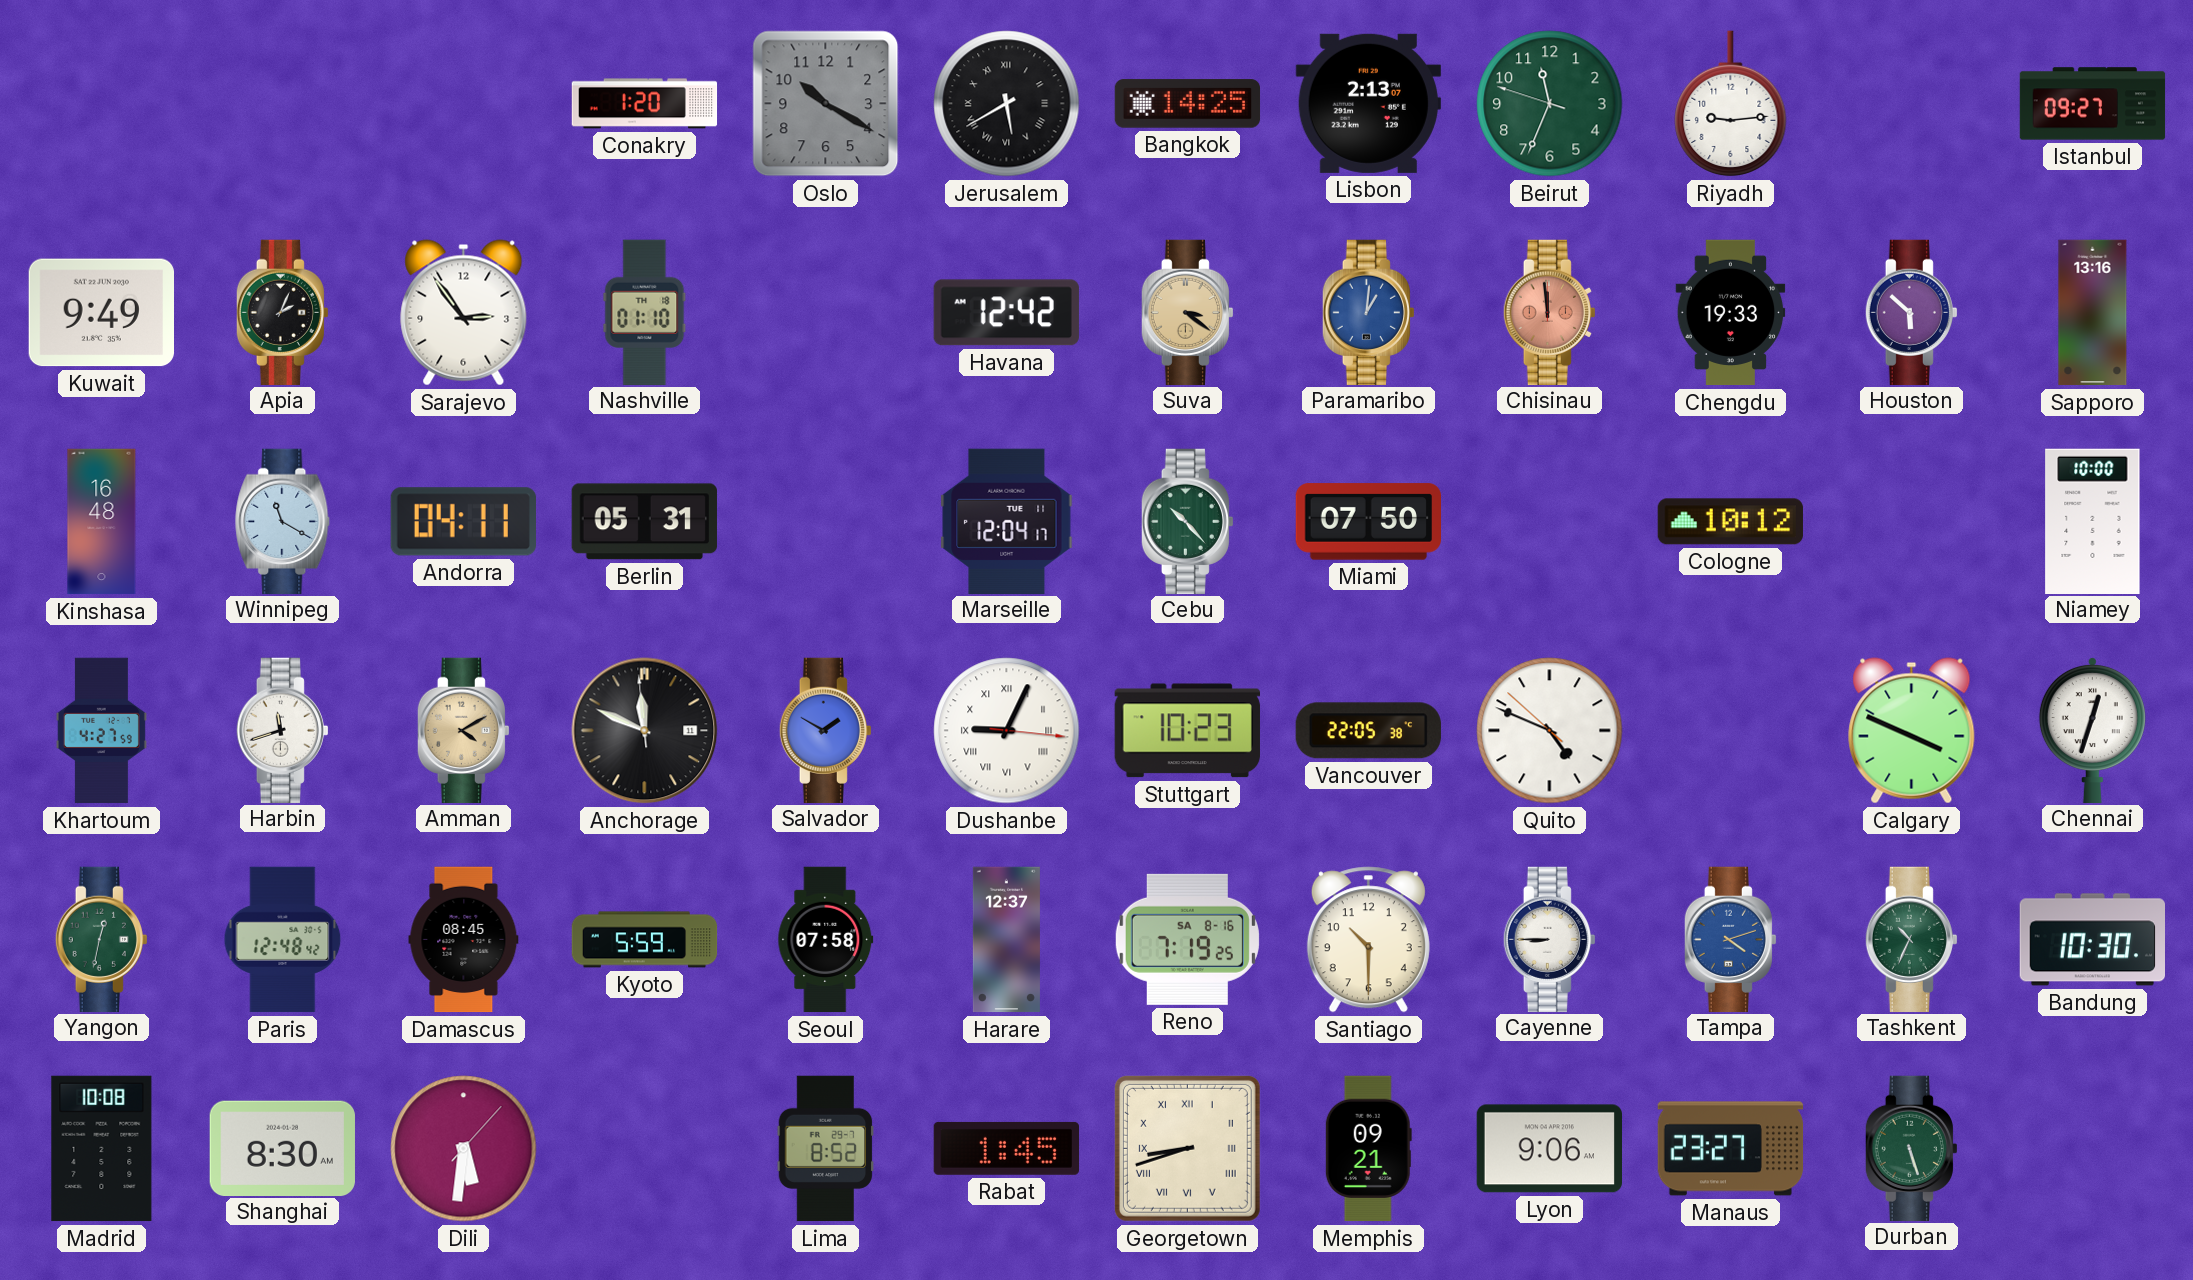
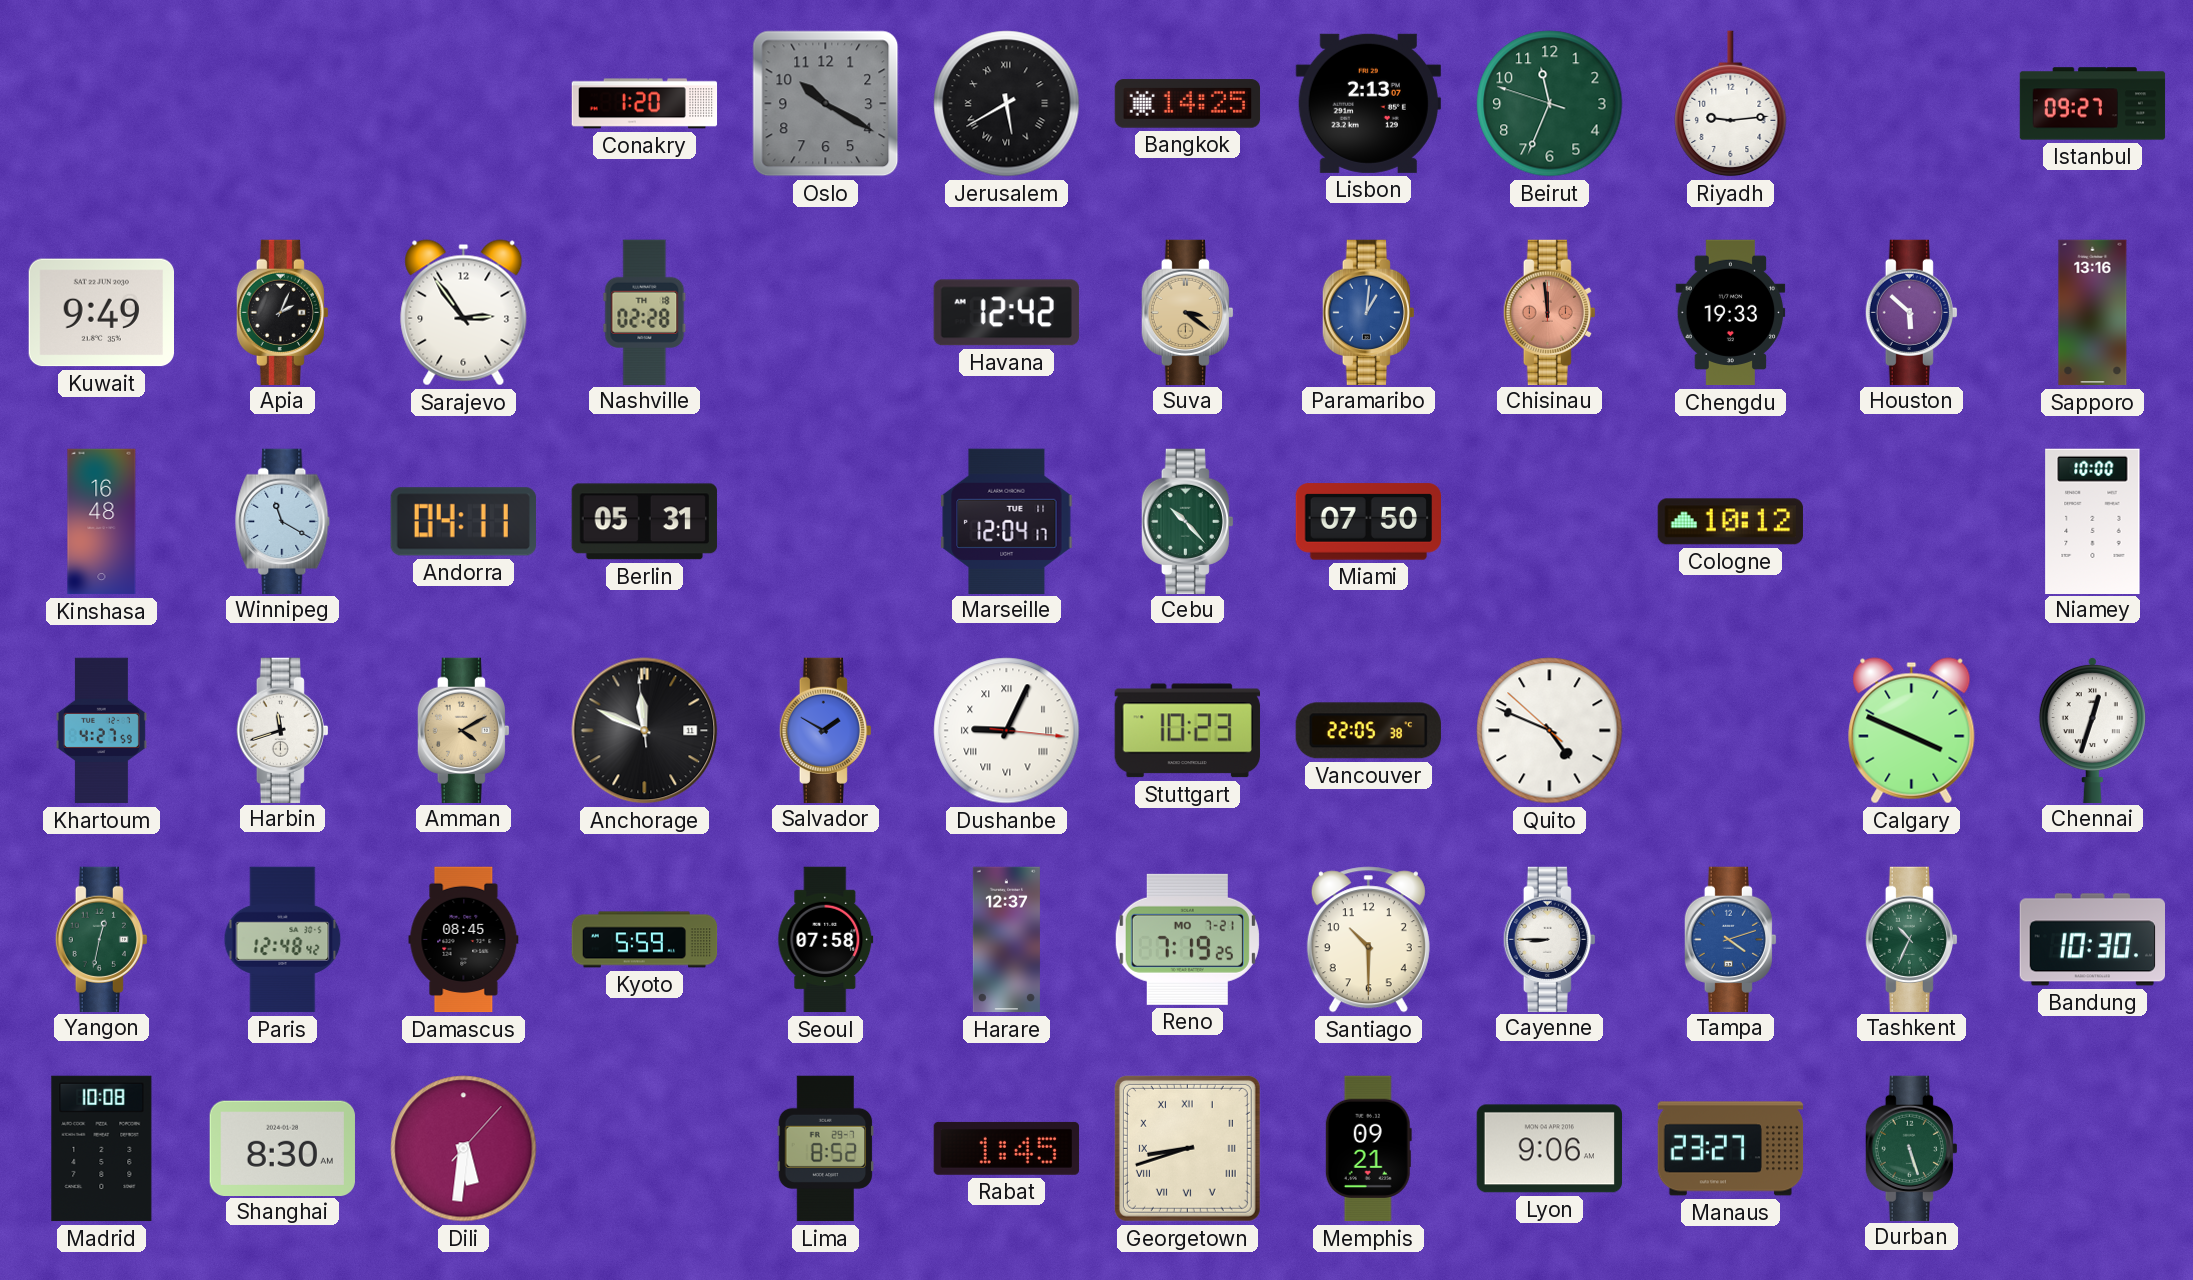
Nashville: 01:10 -> 02:28
Reno date: SA 8-16 -> MO 7-21
